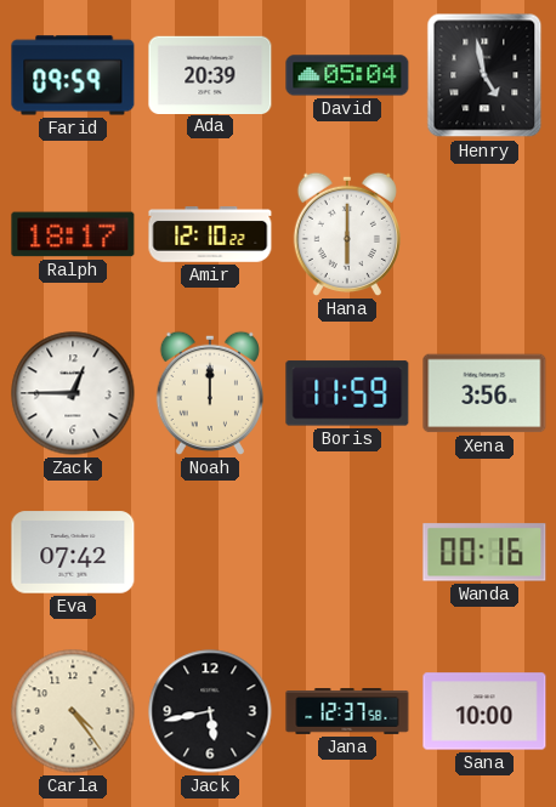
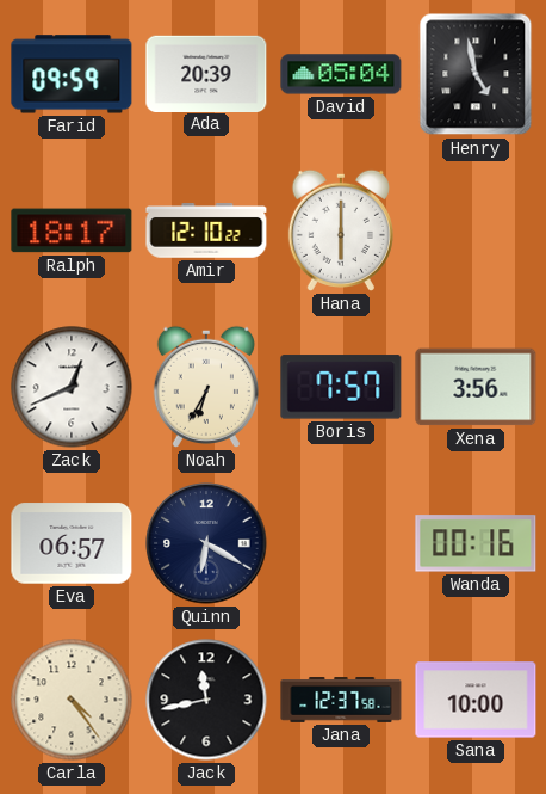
Zack: 12:45 -> 12:41
Noah: 12:00 -> 6:35
Boris: 11:59 -> 7:57
Eva: 07:42 -> 06:57
Quinn: none -> 6:20
Jack: 5:43 -> 11:43
